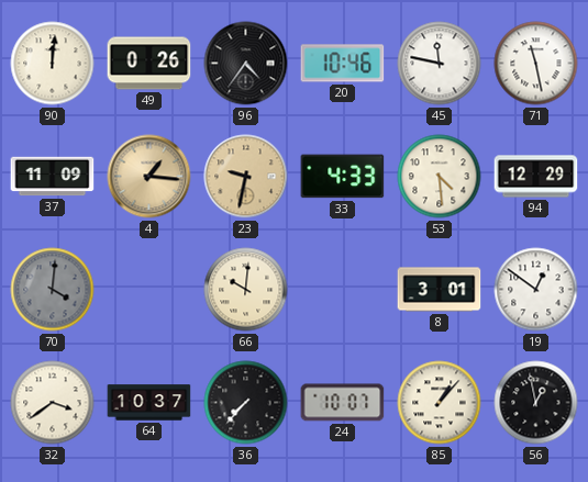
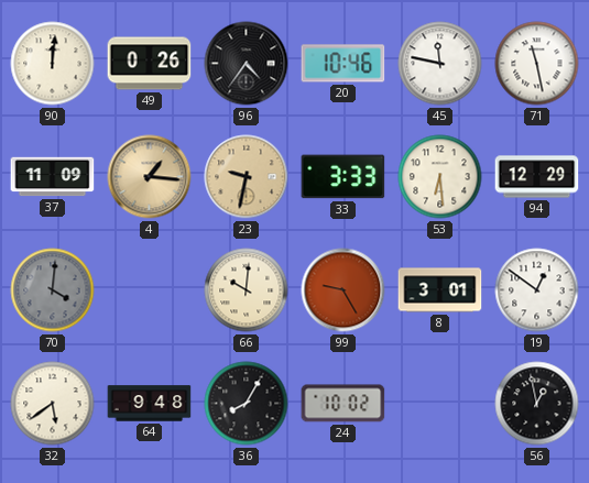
33: 4:33 -> 3:33
53: 4:29 -> 6:29
99: none -> 9:25
32: 3:39 -> 5:39
64: 10:37 -> 9:48
36: 7:37 -> 8:05
24: 10:07 -> 10:02
85: 1:07 -> none
